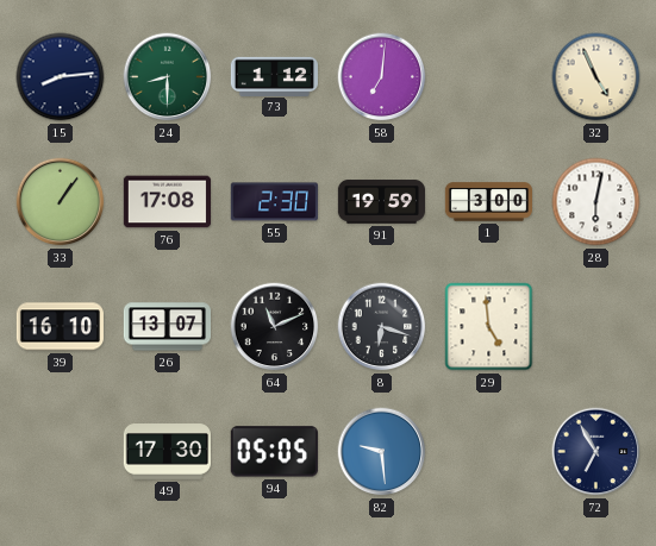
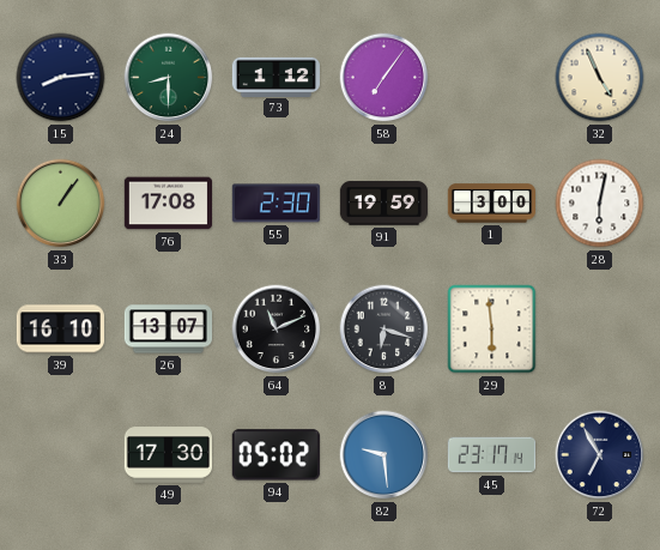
58: 7:01 -> 7:06
29: 4:59 -> 5:59
94: 05:05 -> 05:02
45: none -> 23:17
